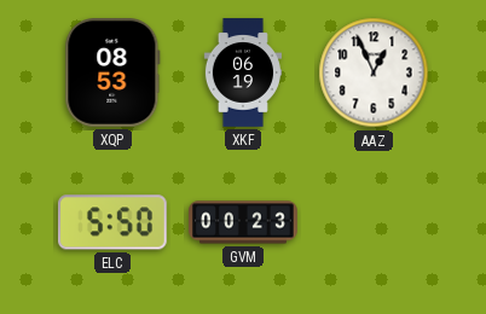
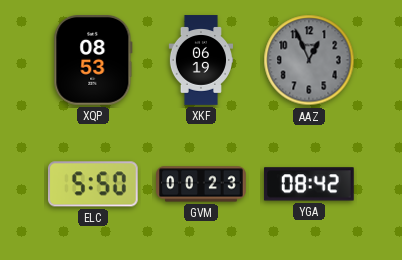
AAZ dial: white -> grey
YGA: none -> 08:42
